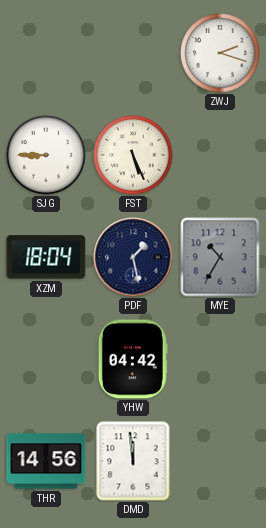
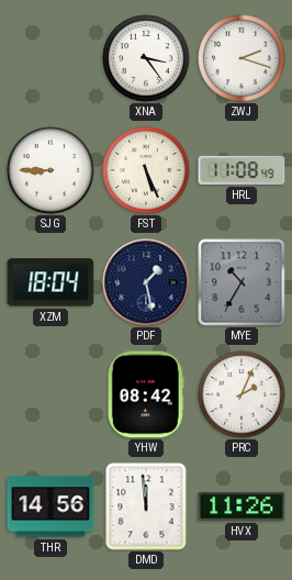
XNA: none -> 3:24
HRL: none -> 11:08
YHW: 04:42 -> 08:42
PRC: none -> 2:04
HVX: none -> 11:26
